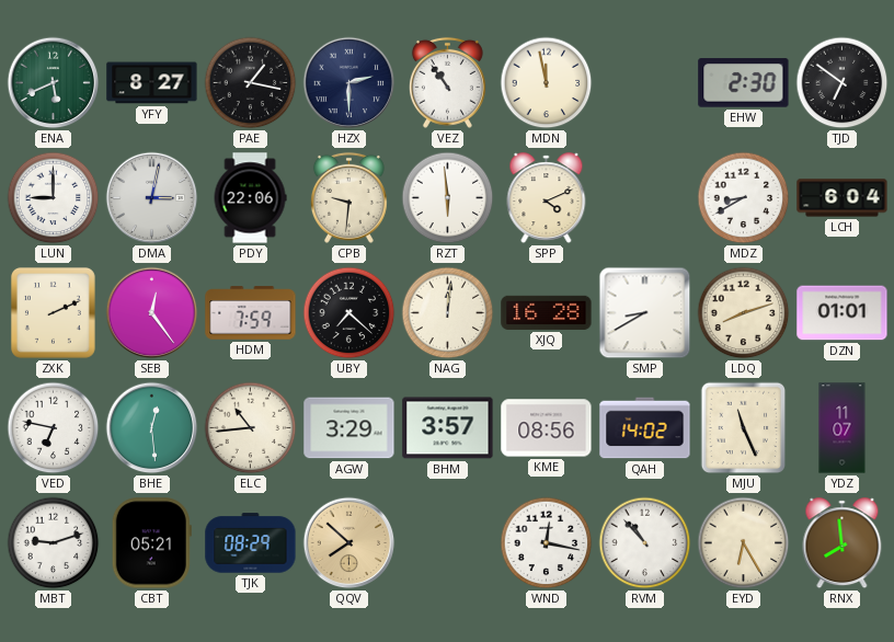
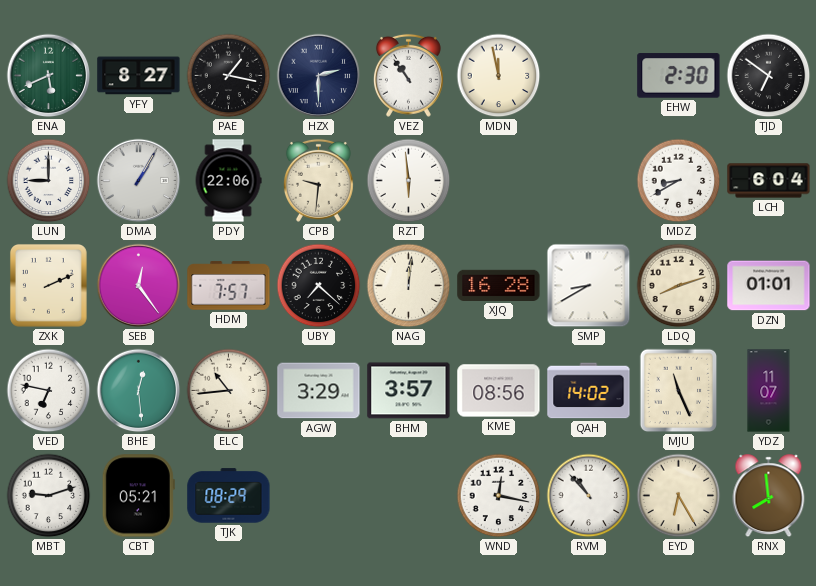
DMA: 3:02 -> 1:05
SPP: 4:11 -> none
HDM: 7:59 -> 7:57
QQV: 7:52 -> none
